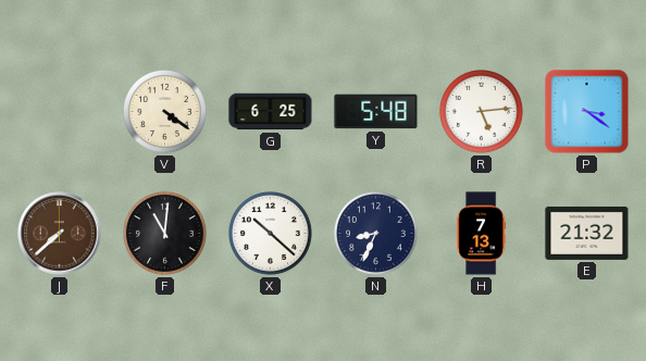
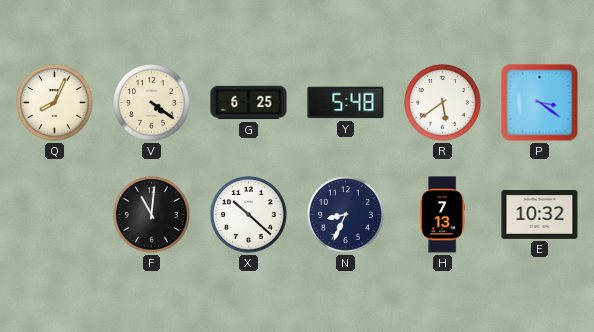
Q: none -> 8:04
R: 5:14 -> 5:39
J: 7:38 -> none
E: 21:32 -> 10:32
